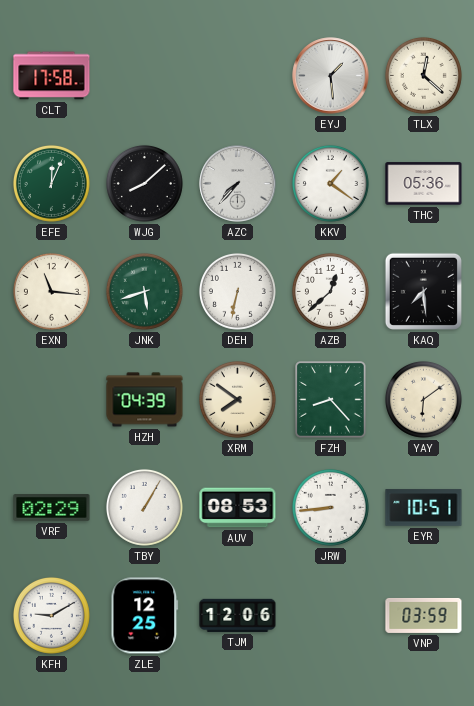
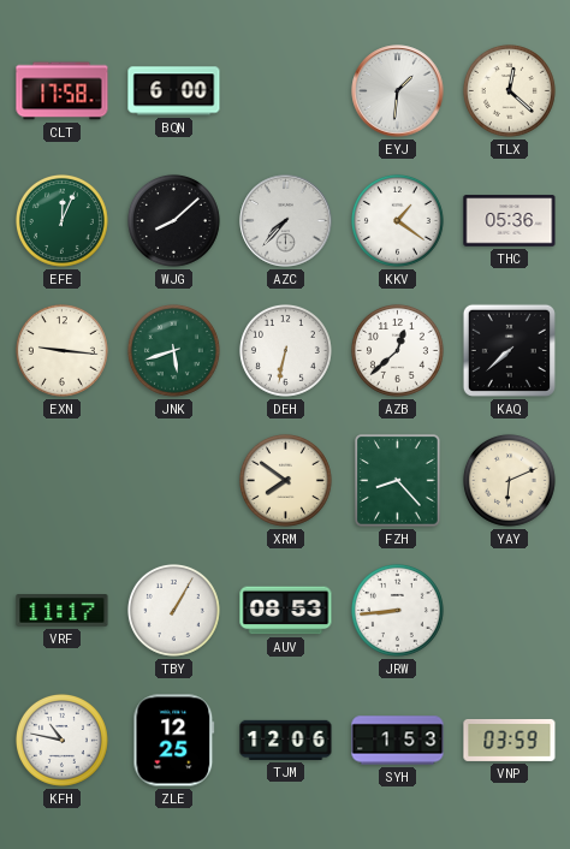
BQN: none -> 6:00
EYJ: 1:29 -> 1:31
EXN: 11:16 -> 9:16
KAQ: 7:29 -> 7:38
HZH: 04:39 -> none
YAY: 6:09 -> 6:11
VRF: 02:29 -> 11:17
EYR: 10:51 -> none
KFH: 9:10 -> 10:47
SYH: none -> 1:53
